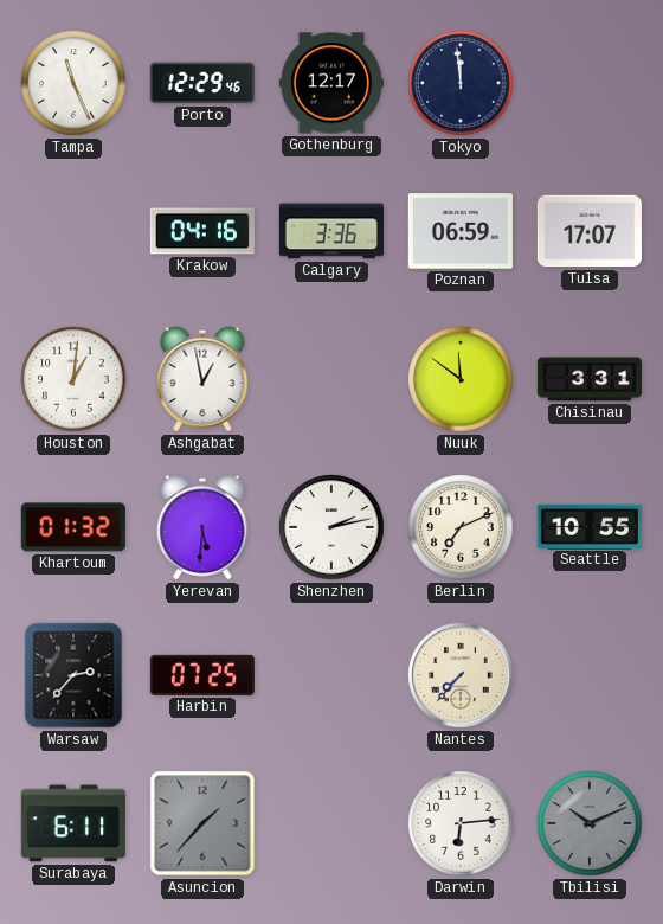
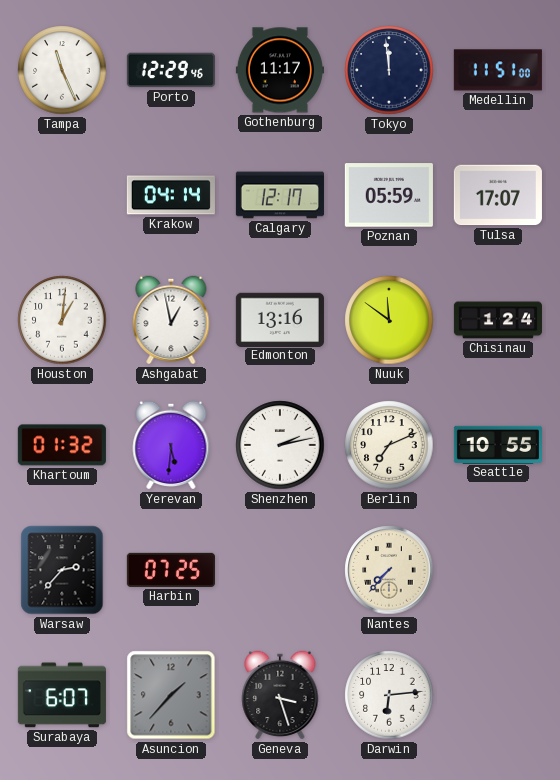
Gothenburg: 12:17 -> 11:17
Medellin: none -> 11:51
Krakow: 04:16 -> 04:14
Calgary: 3:36 -> 12:17
Poznan: 06:59 -> 05:59
Edmonton: none -> 13:16
Chisinau: 3:31 -> 1:24
Surabaya: 6:11 -> 6:07
Geneva: none -> 3:27
Tbilisi: 10:11 -> none
